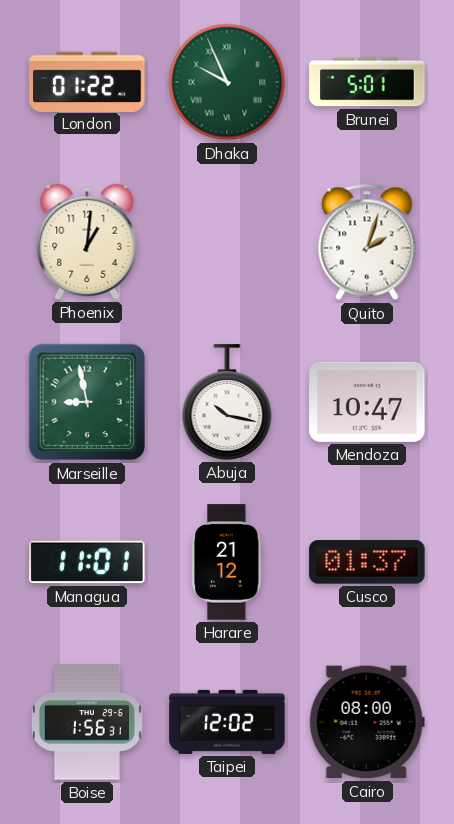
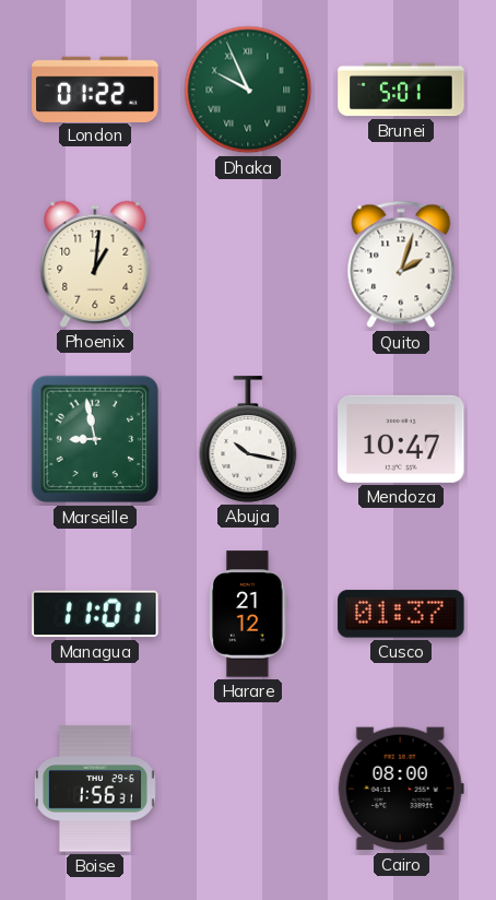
Taipei: 12:02 -> none
